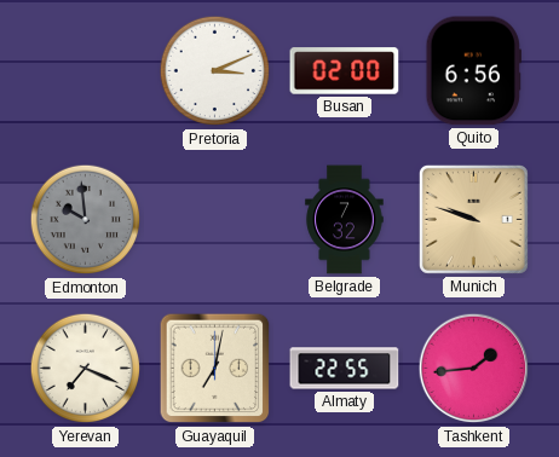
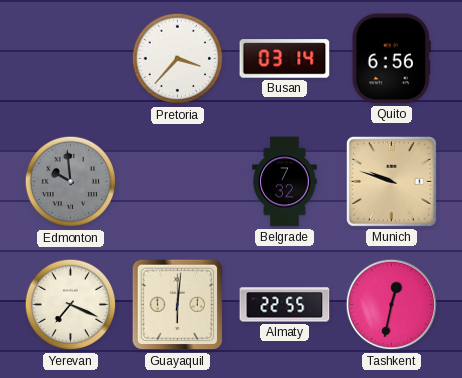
Pretoria: 3:11 -> 3:37
Busan: 02:00 -> 03:14
Guayaquil: 7:02 -> 6:01
Tashkent: 1:44 -> 12:32
